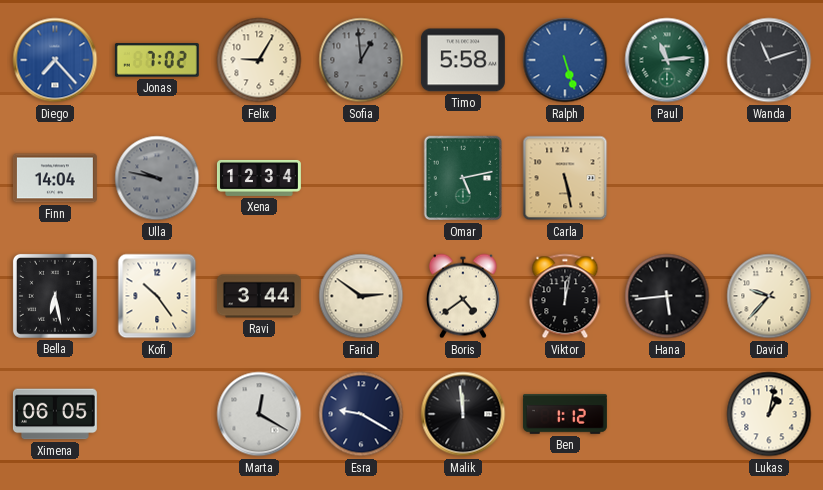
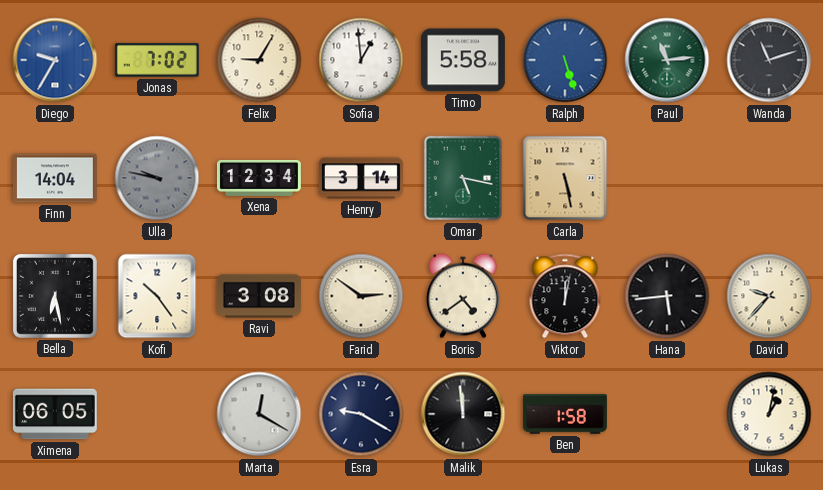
Diego: 7:23 -> 9:35
Sofia dial: grey -> white
Henry: none -> 3:14
Omar: 5:13 -> 5:17
Ravi: 3:44 -> 3:08
Ben: 1:12 -> 1:58
